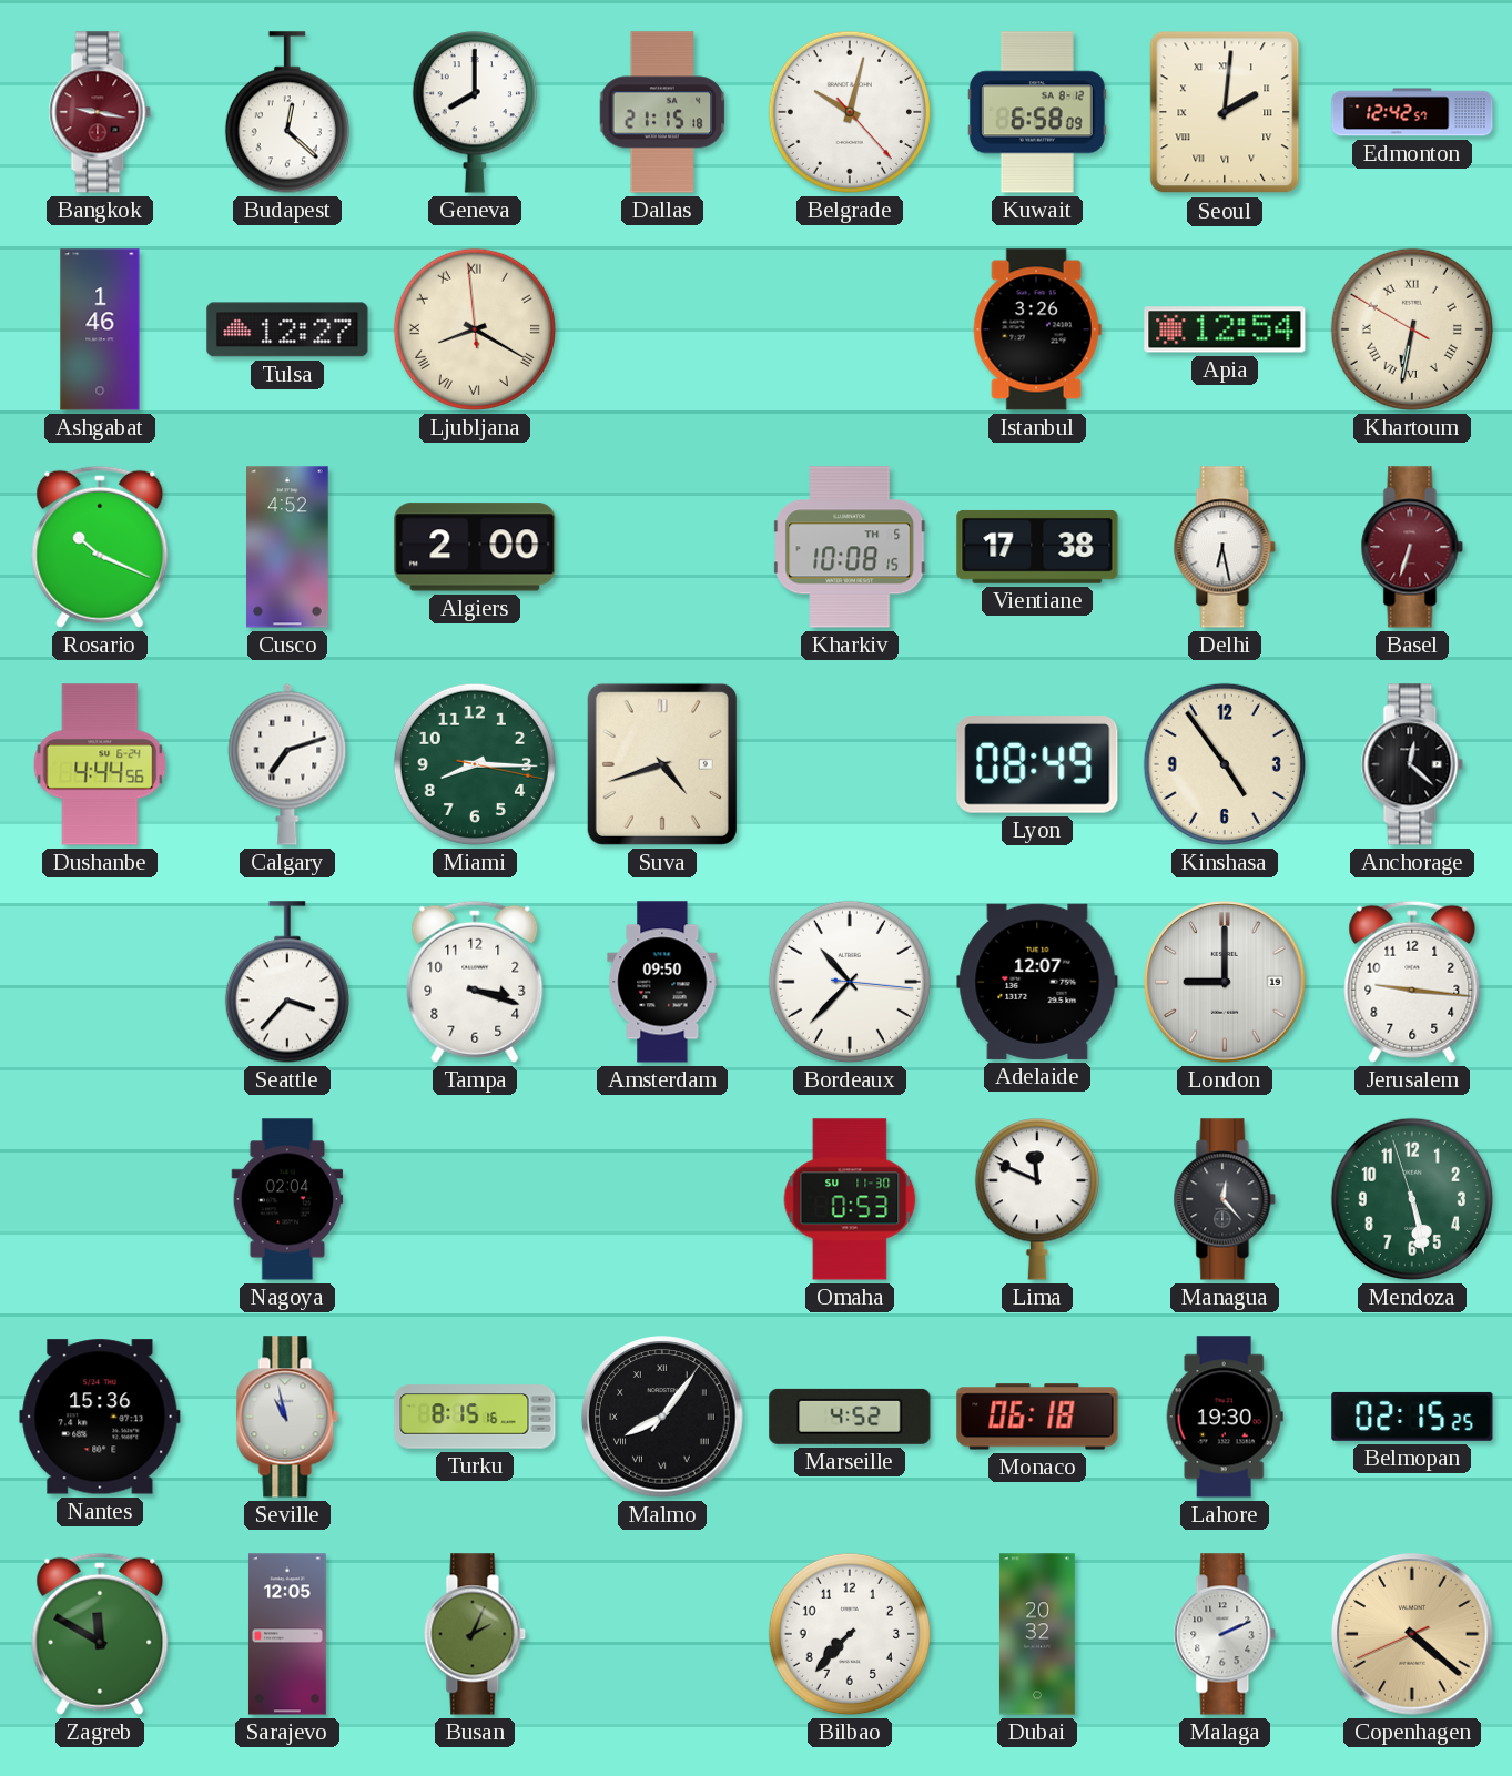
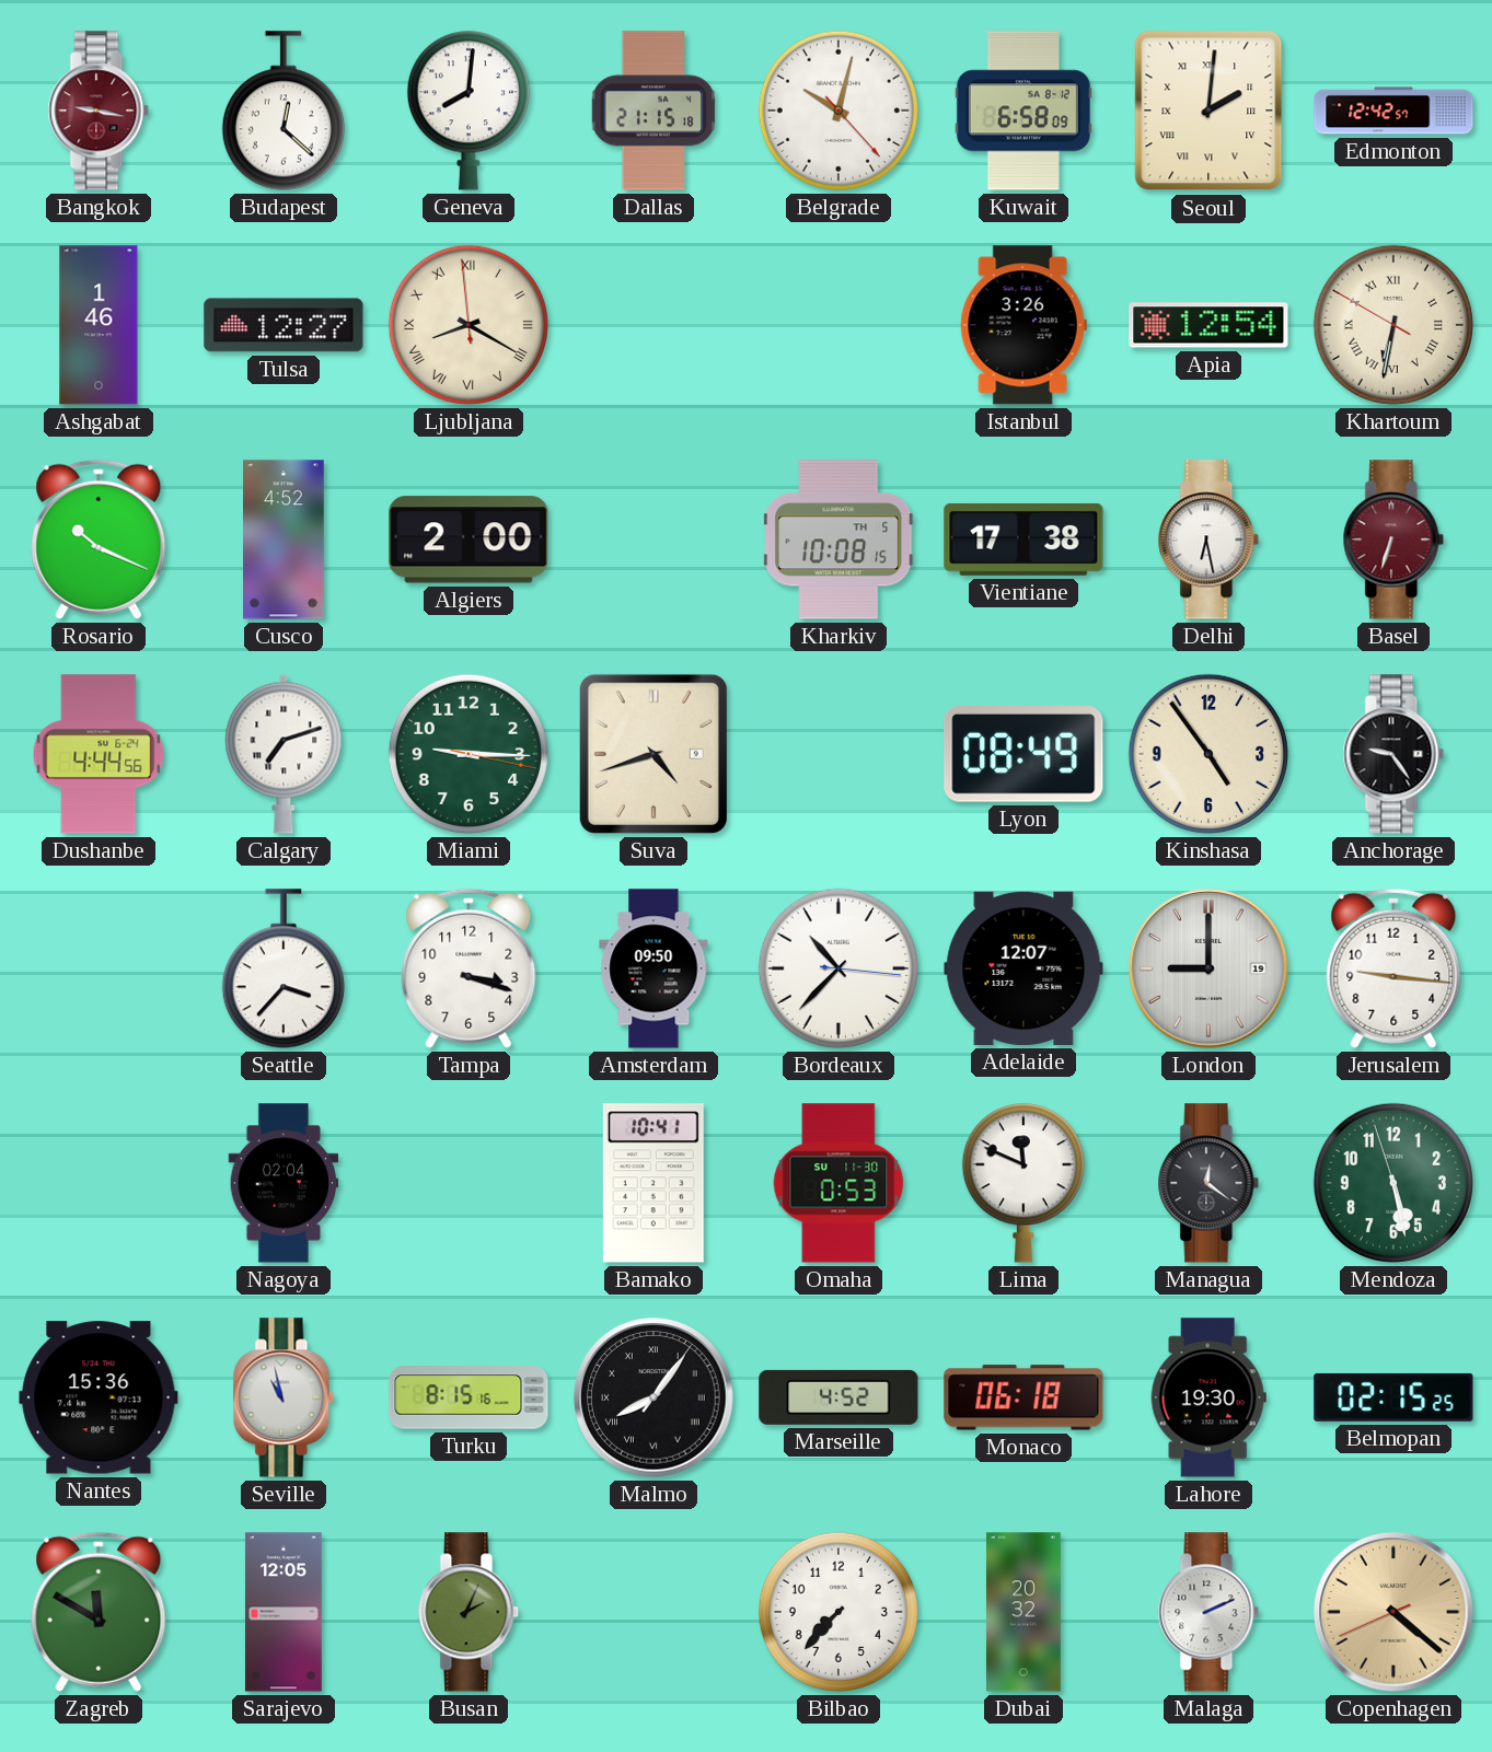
Geneva: 8:00 -> 8:01
Miami: 8:15 -> 9:15
Anchorage: 12:22 -> 9:24
Bamako: none -> 10:41
Managua: 12:23 -> 12:21
